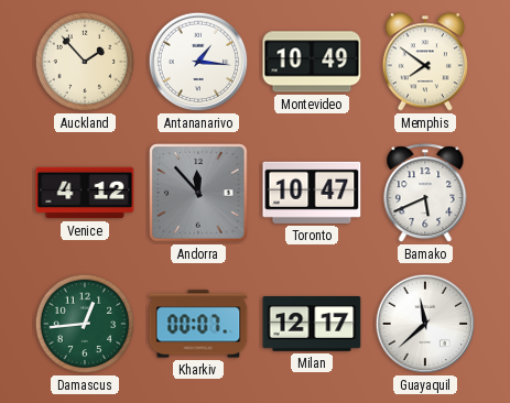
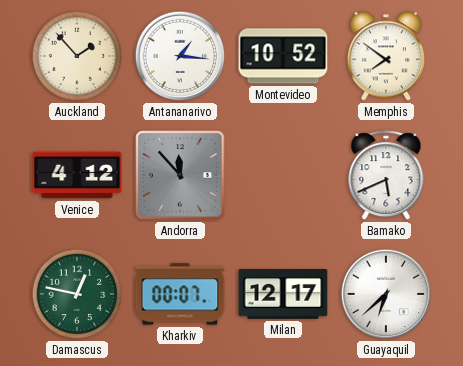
Montevideo: 10:49 -> 10:52
Toronto: 10:47 -> none
Damascus: 12:44 -> 12:47
Guayaquil: 11:38 -> 6:38
